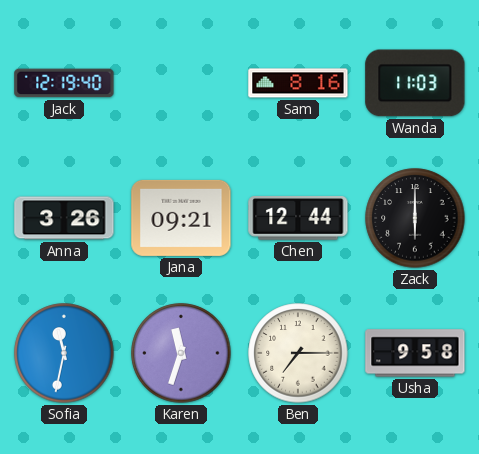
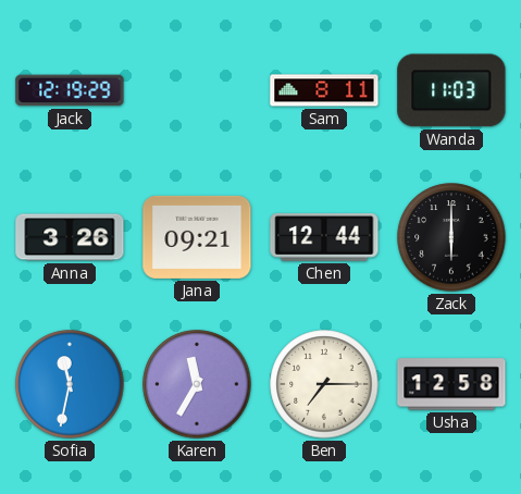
Jack: 12:19:40 -> 12:19:29
Sam: 8:16 -> 8:11
Karen: 11:33 -> 11:35
Usha: 9:58 -> 12:58
